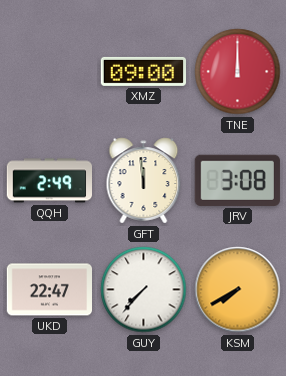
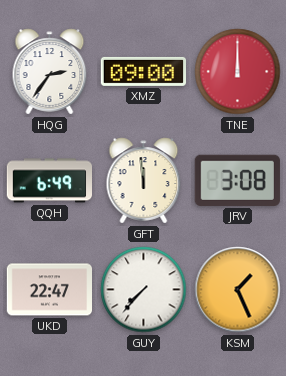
HQG: none -> 2:36
QQH: 2:49 -> 6:49
KSM: 7:40 -> 1:26
